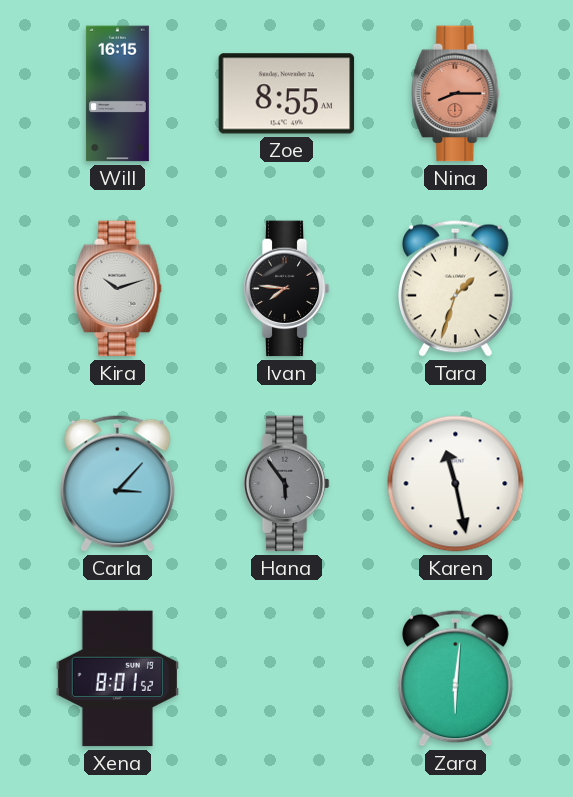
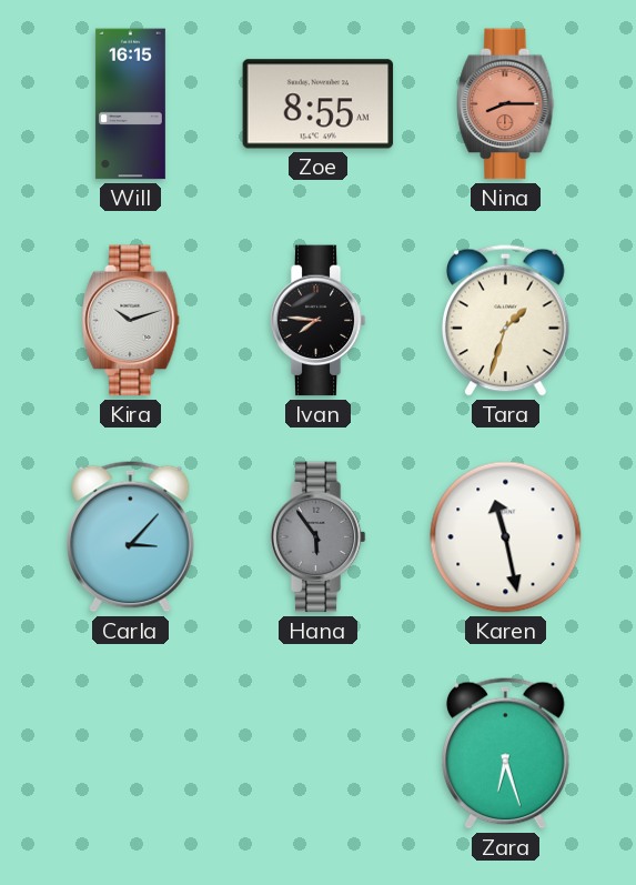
Xena: 8:01 -> none
Zara: 6:01 -> 6:27
